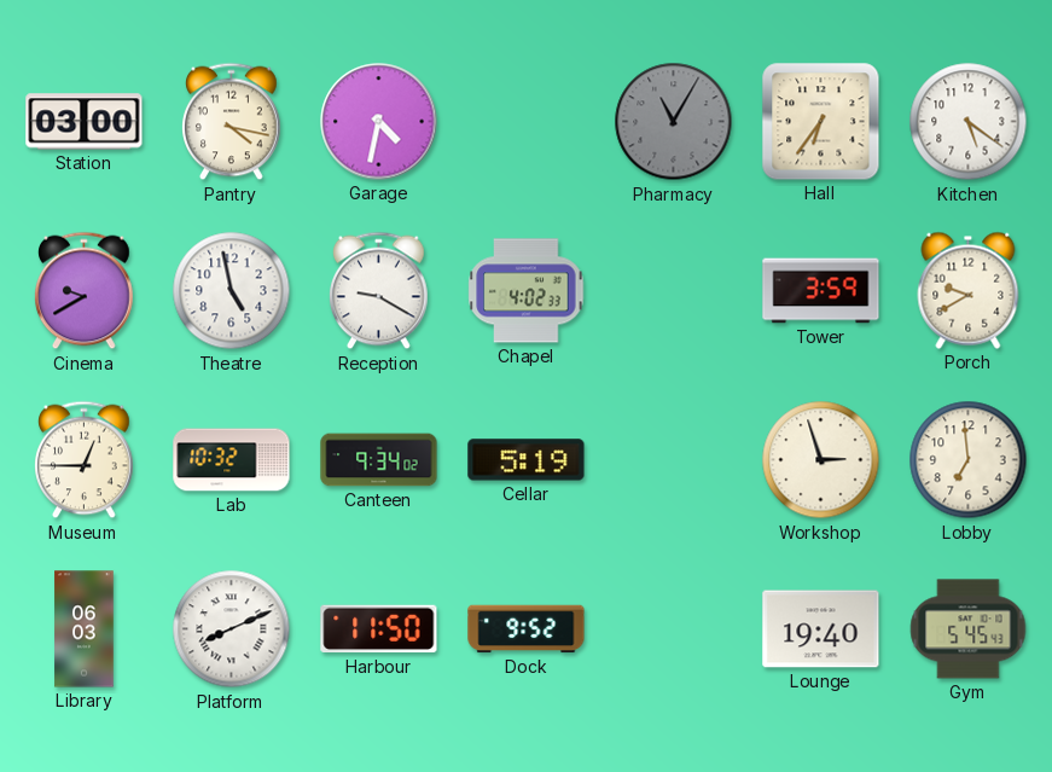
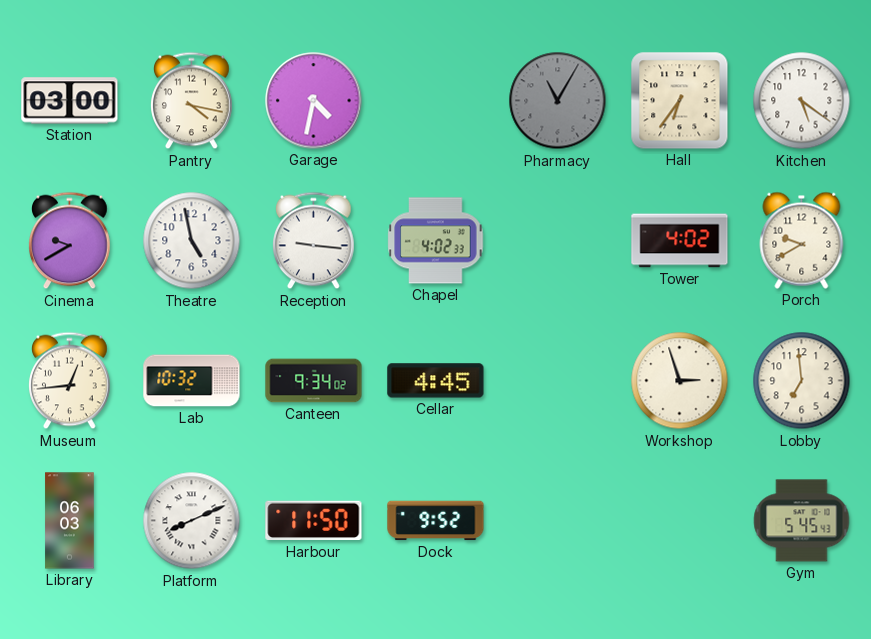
Reception: 9:20 -> 9:16
Tower: 3:59 -> 4:02
Museum: 12:45 -> 12:44
Cellar: 5:19 -> 4:45
Lounge: 19:40 -> none
